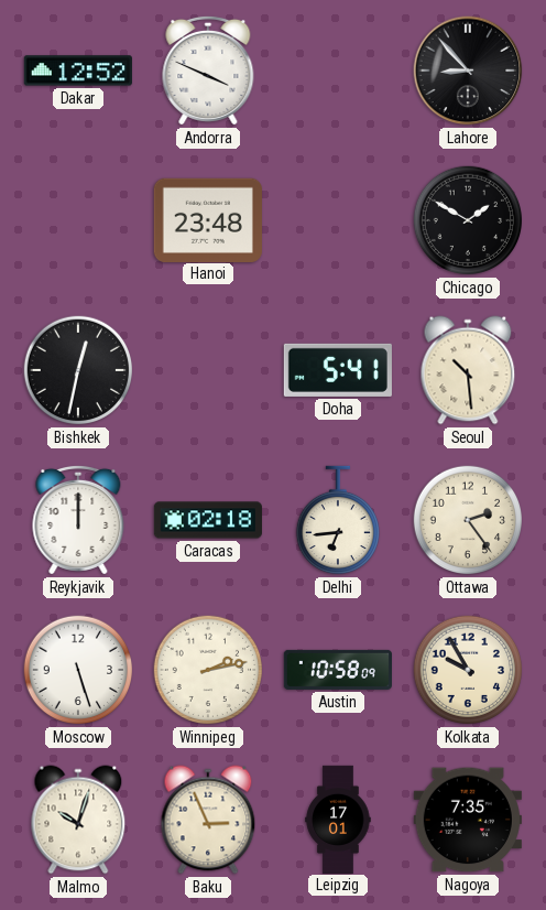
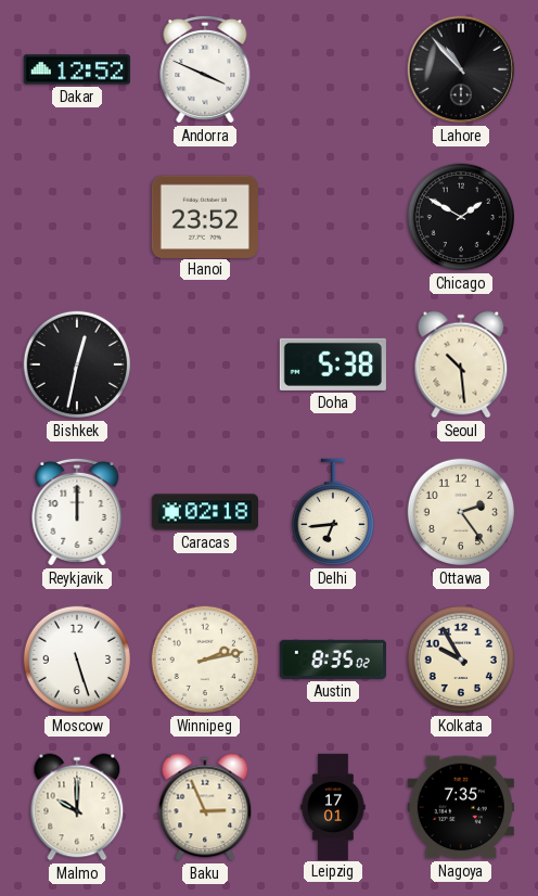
Lahore: 8:53 -> 10:53
Hanoi: 23:48 -> 23:52
Doha: 5:41 -> 5:38
Austin: 10:58 -> 8:35
Malmo: 10:03 -> 10:00
